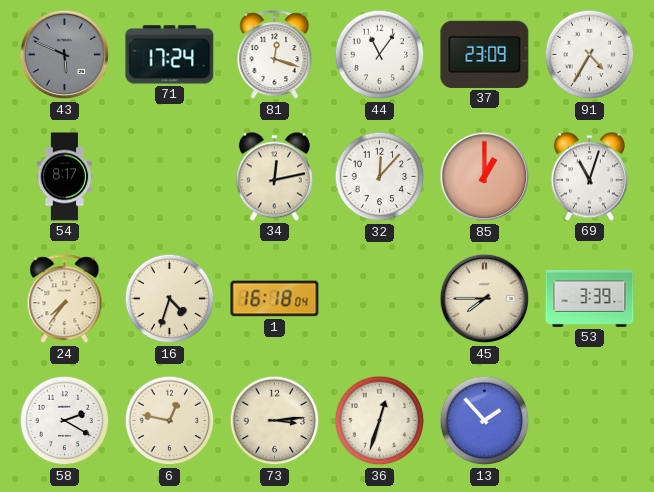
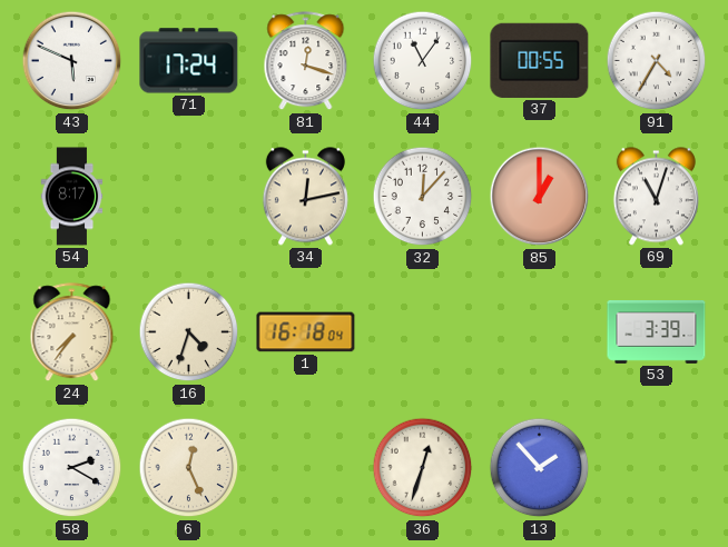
43 dial: grey -> white
37: 23:09 -> 00:55
45: 7:45 -> none
6: 12:47 -> 12:26
73: 3:14 -> none
